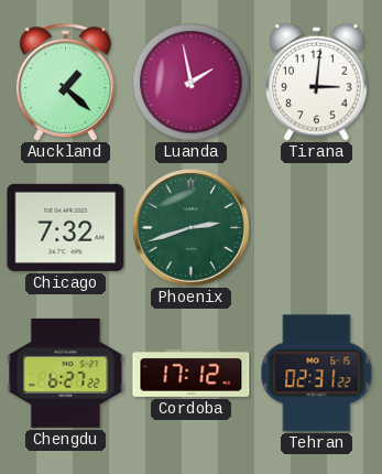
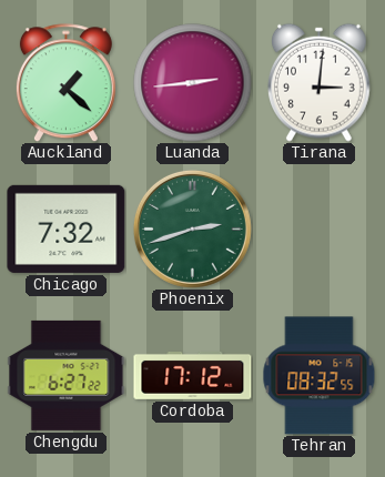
Luanda: 1:58 -> 2:44
Tehran: 02:31 -> 08:32
